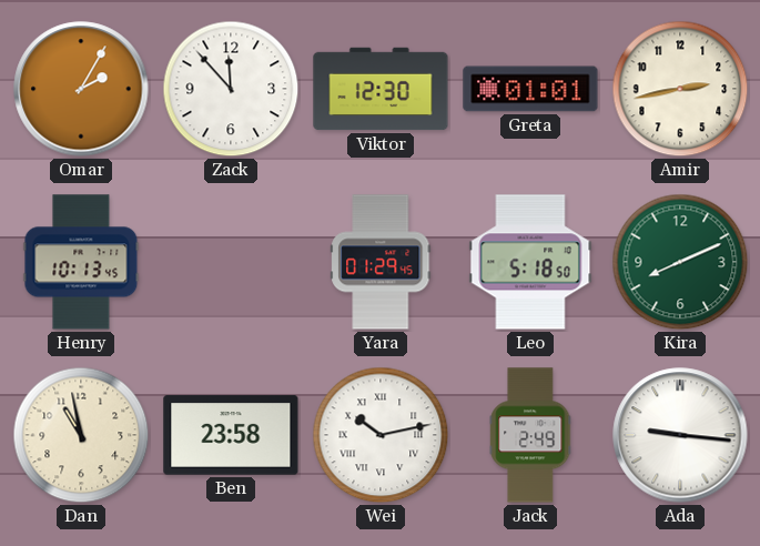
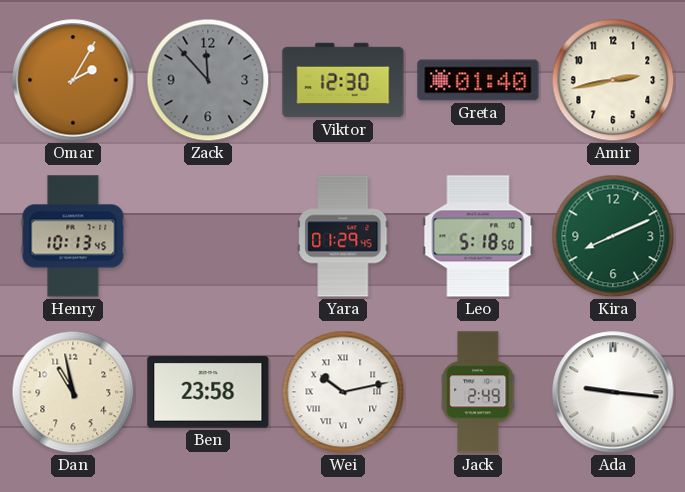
Zack dial: white -> grey
Greta: 01:01 -> 01:40
